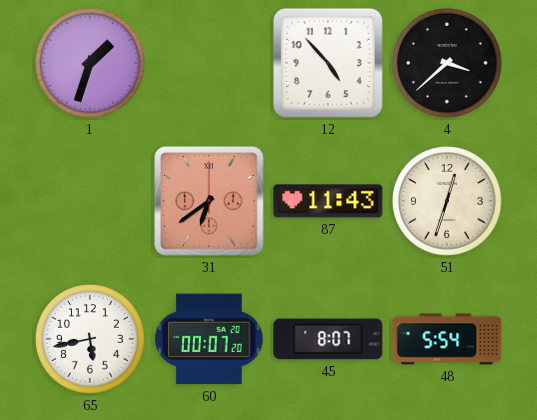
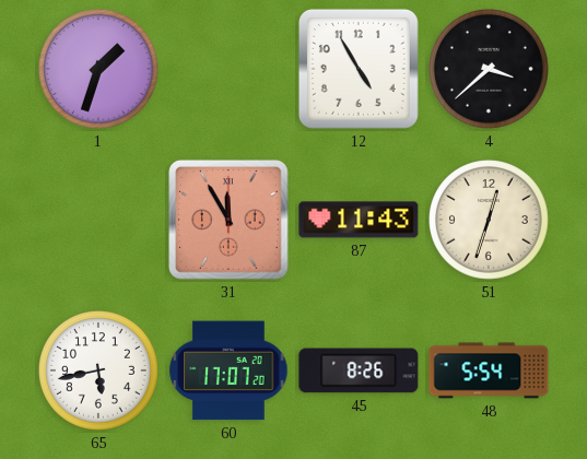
12: 4:53 -> 4:55
31: 6:39 -> 11:55
60: 00:07 -> 17:07
45: 8:07 -> 8:26
